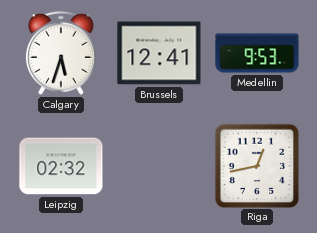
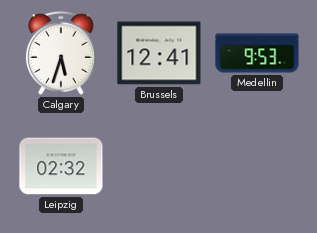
Riga: 12:43 -> none
